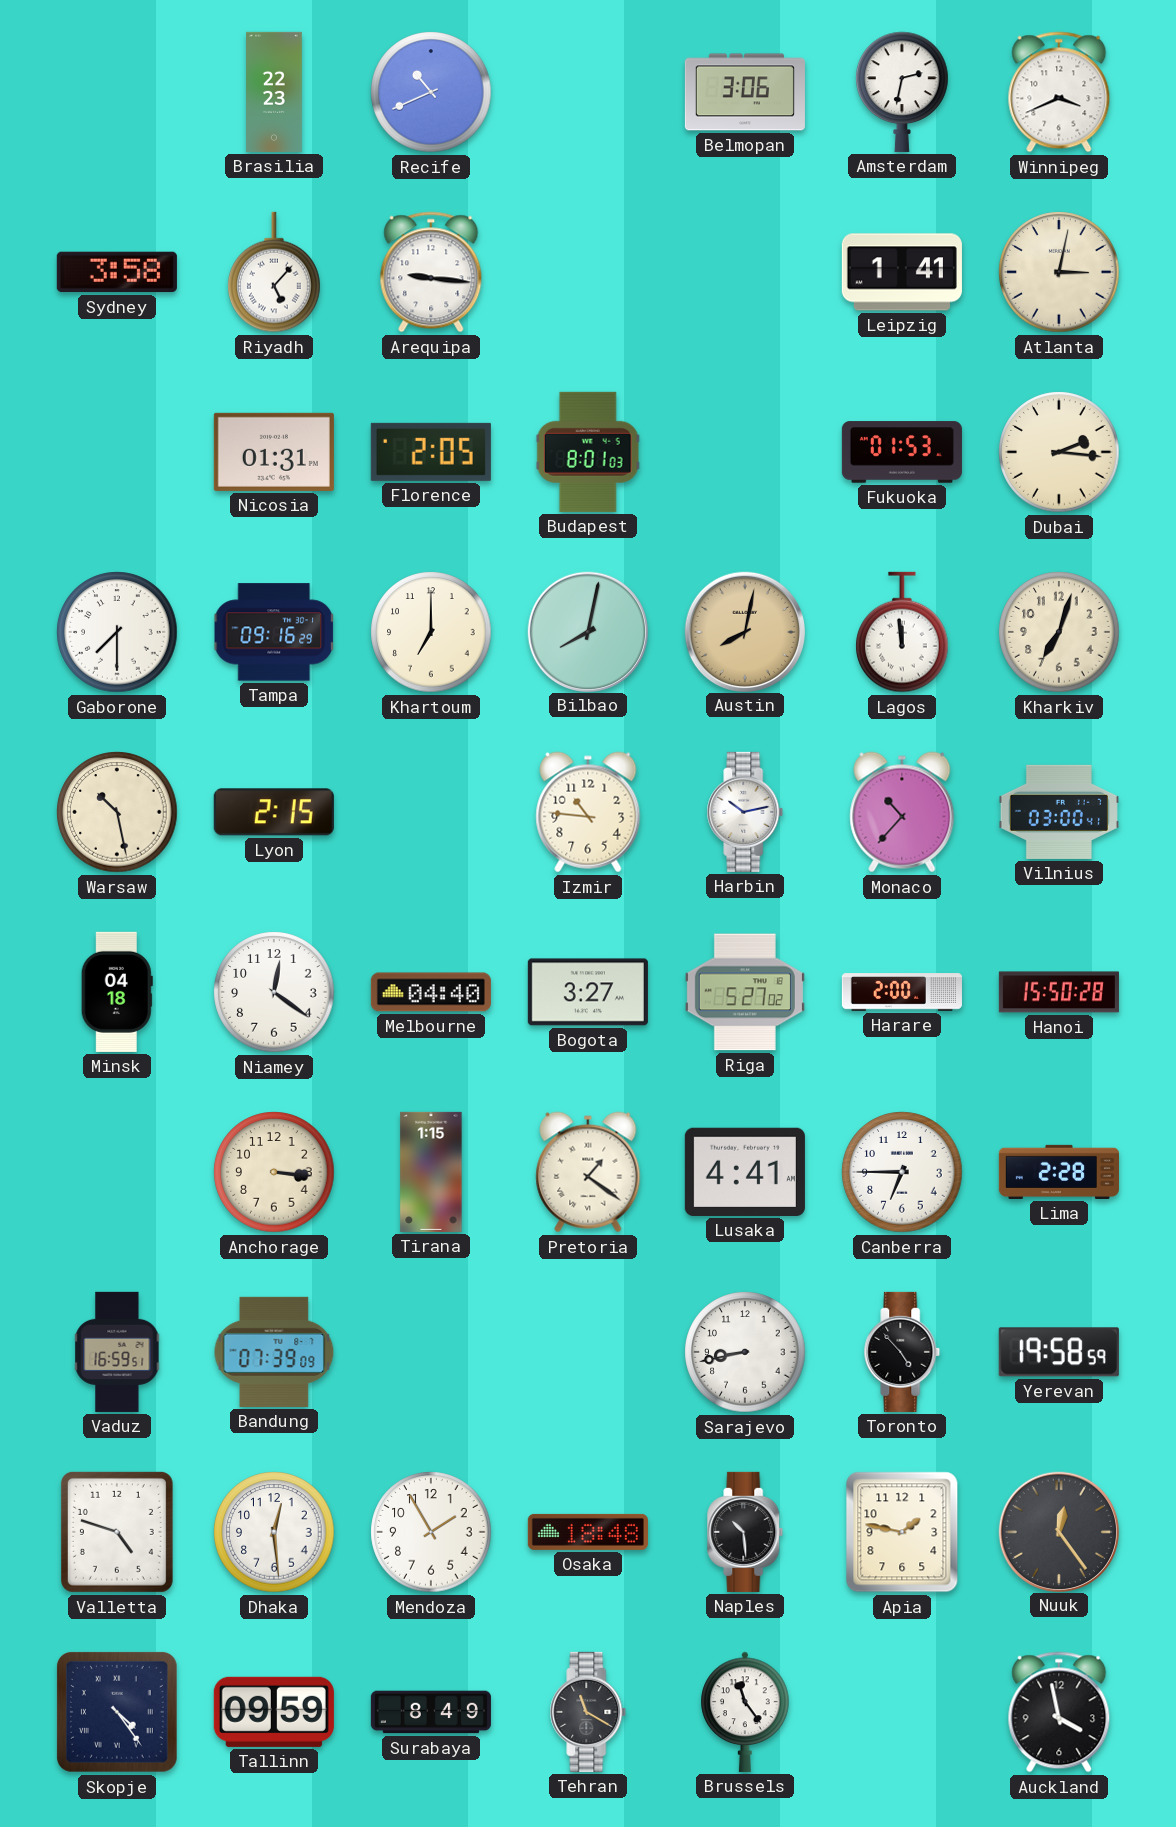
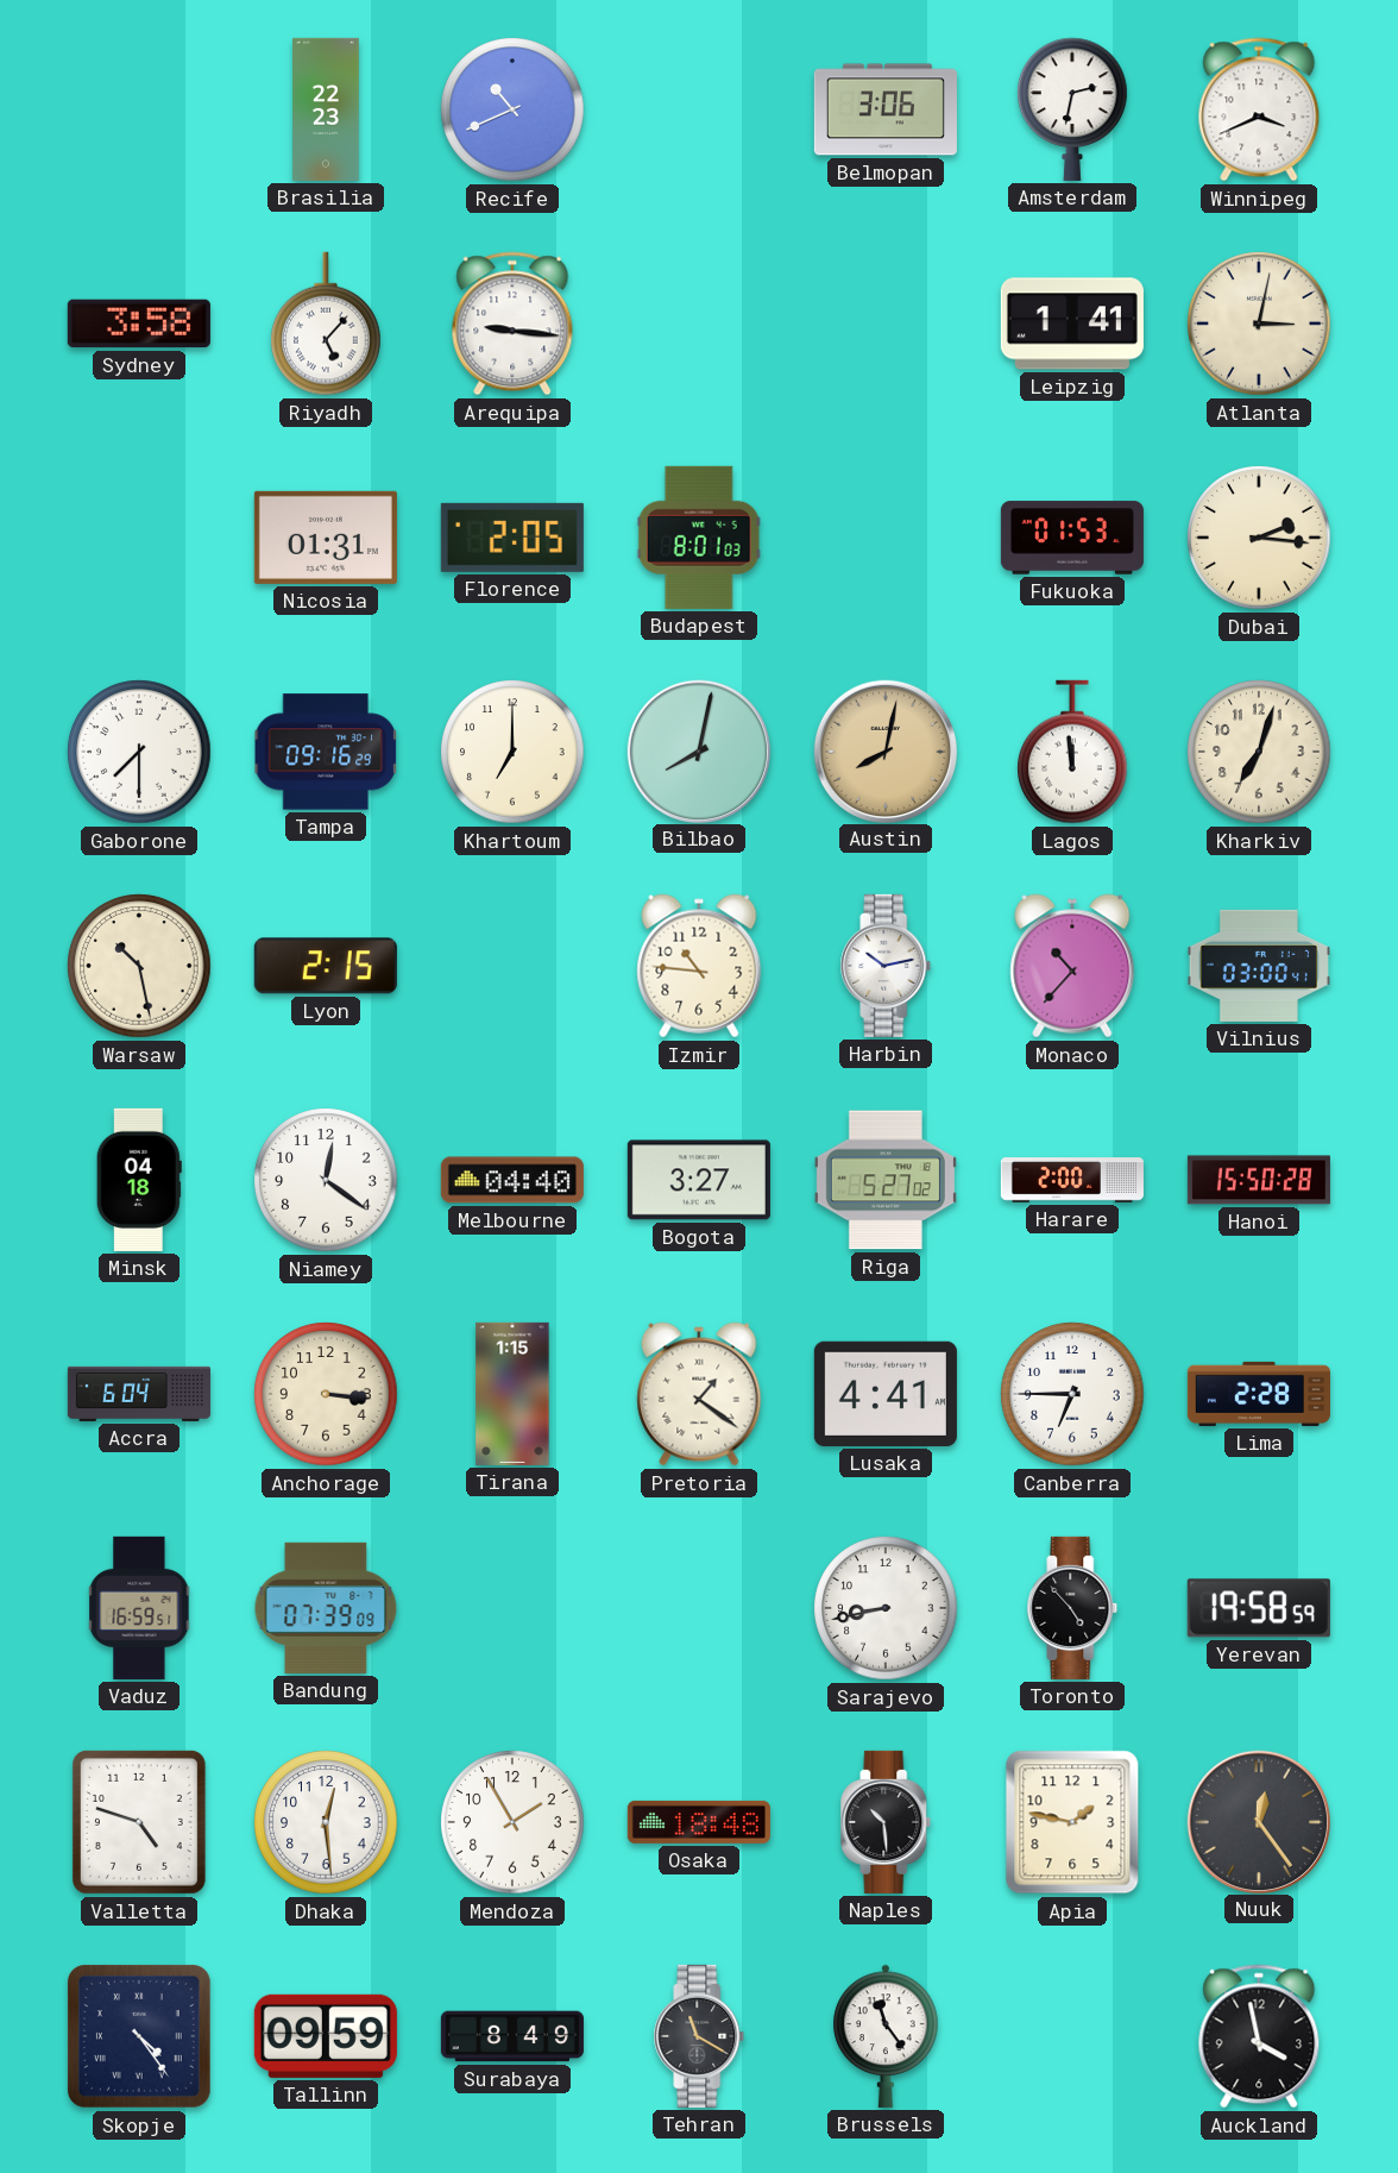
Accra: none -> 6:04
